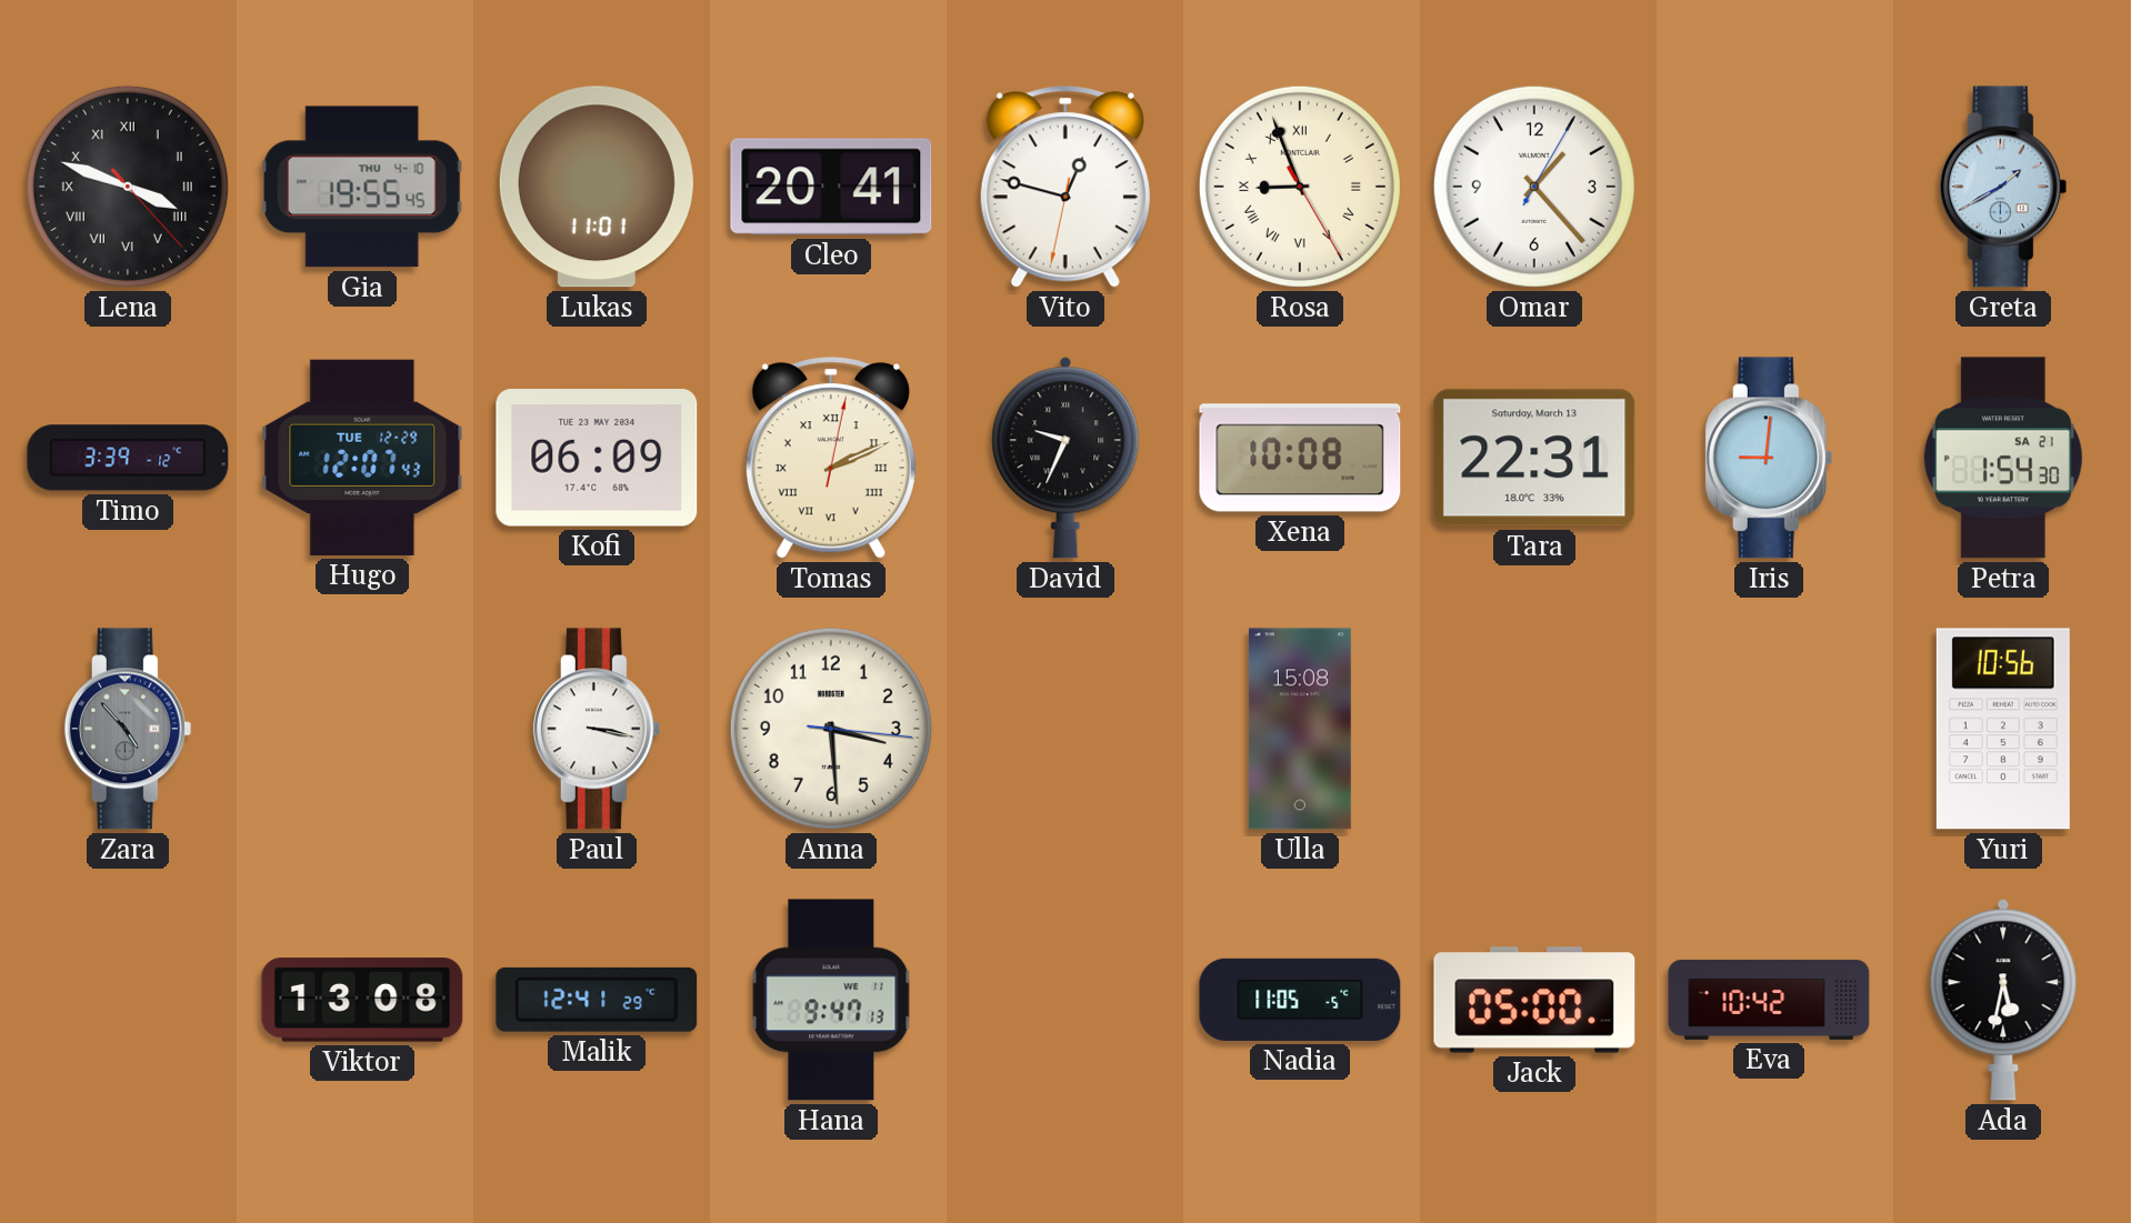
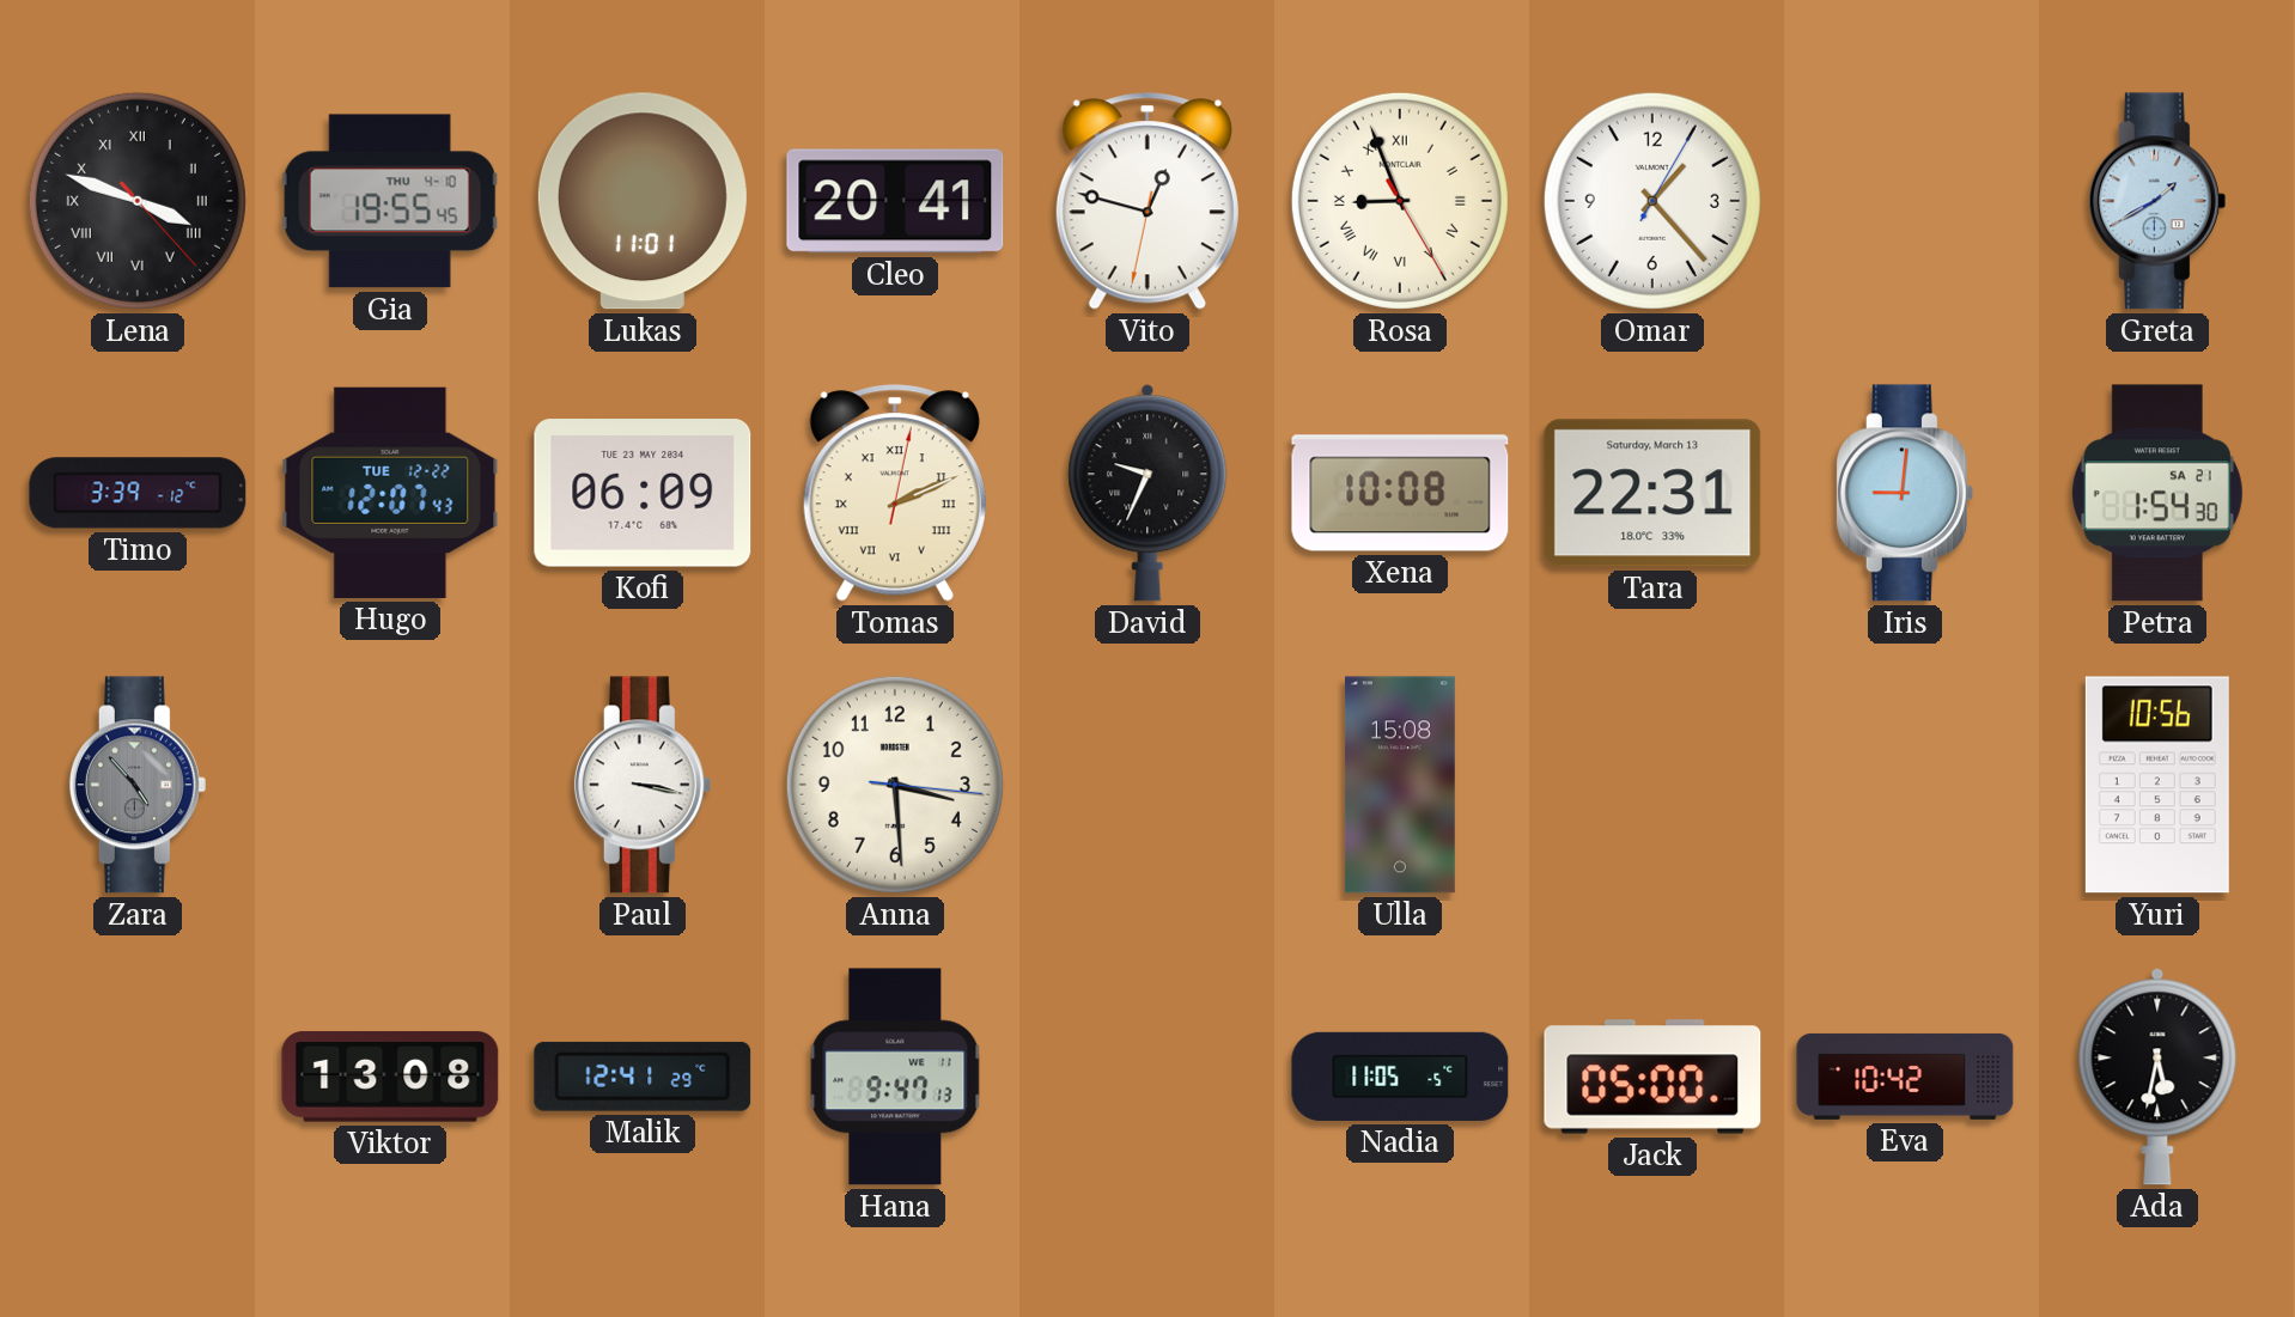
Hugo date: TUE 12-29 -> TUE 12-22
